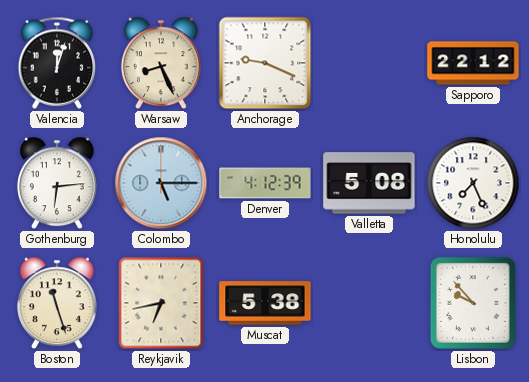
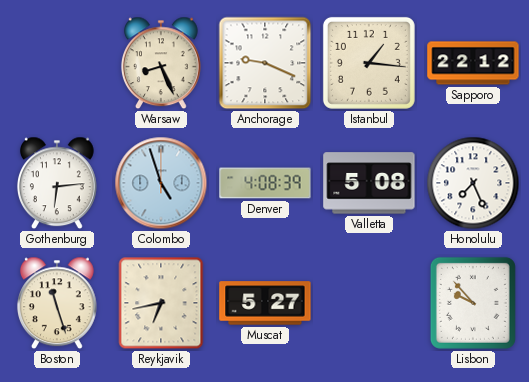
Valencia: 12:03 -> none
Istanbul: none -> 1:16
Colombo: 5:15 -> 4:57
Denver: 4:12 -> 4:08
Muscat: 5:38 -> 5:27
